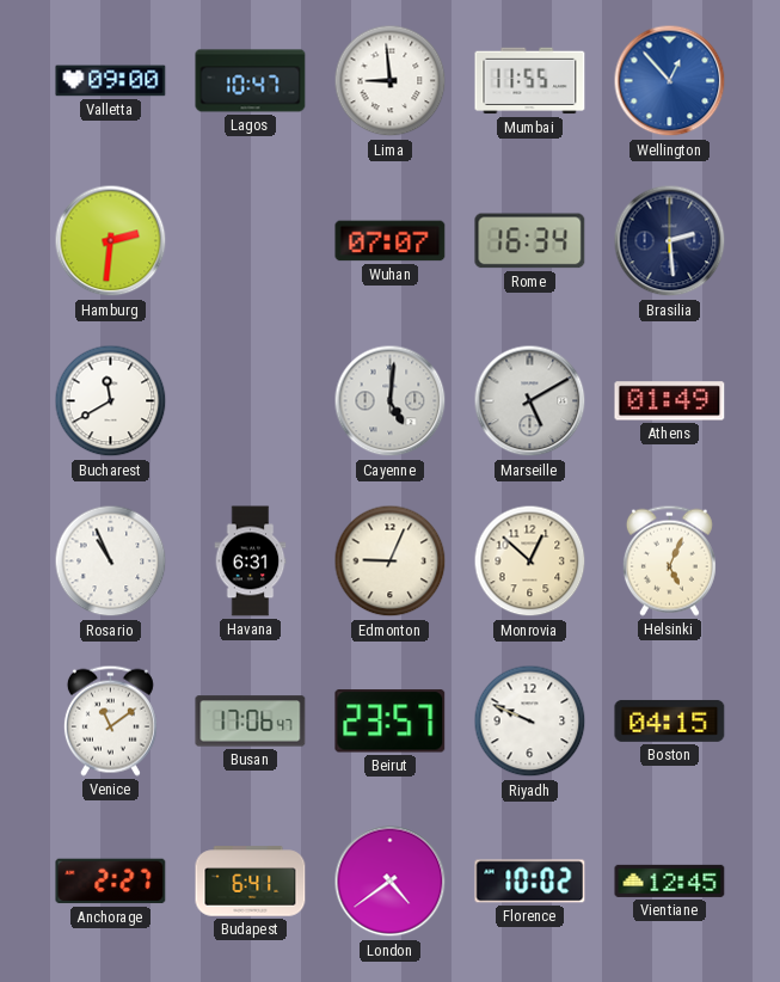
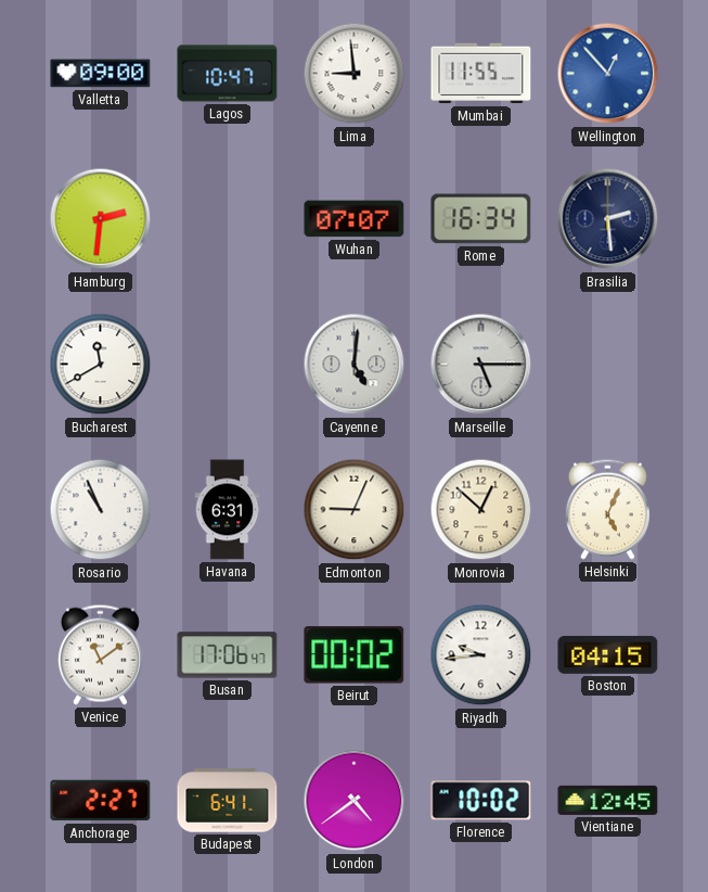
Marseille: 5:10 -> 5:15
Athens: 01:49 -> none
Beirut: 23:57 -> 00:02
Riyadh: 9:49 -> 9:44
